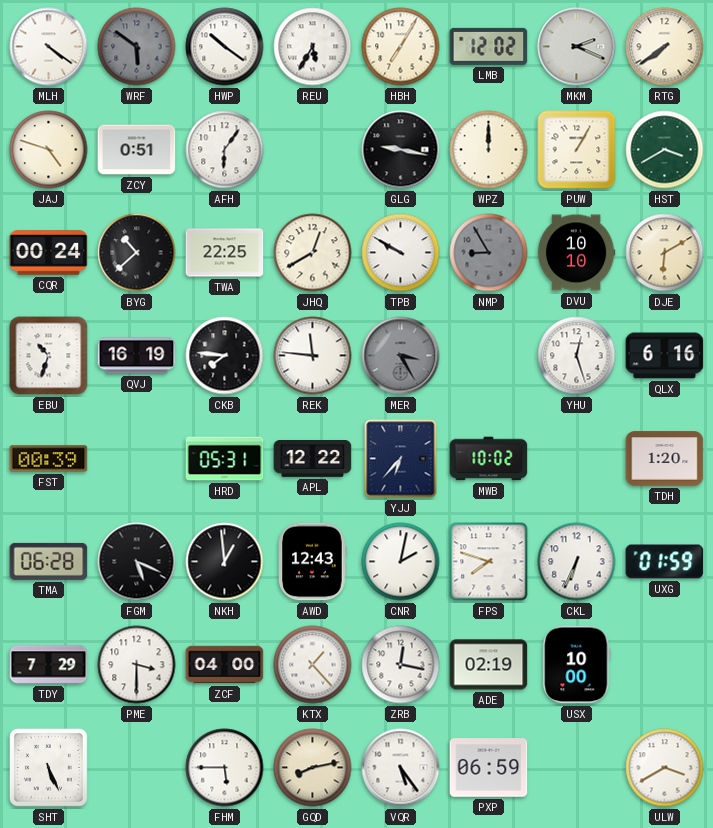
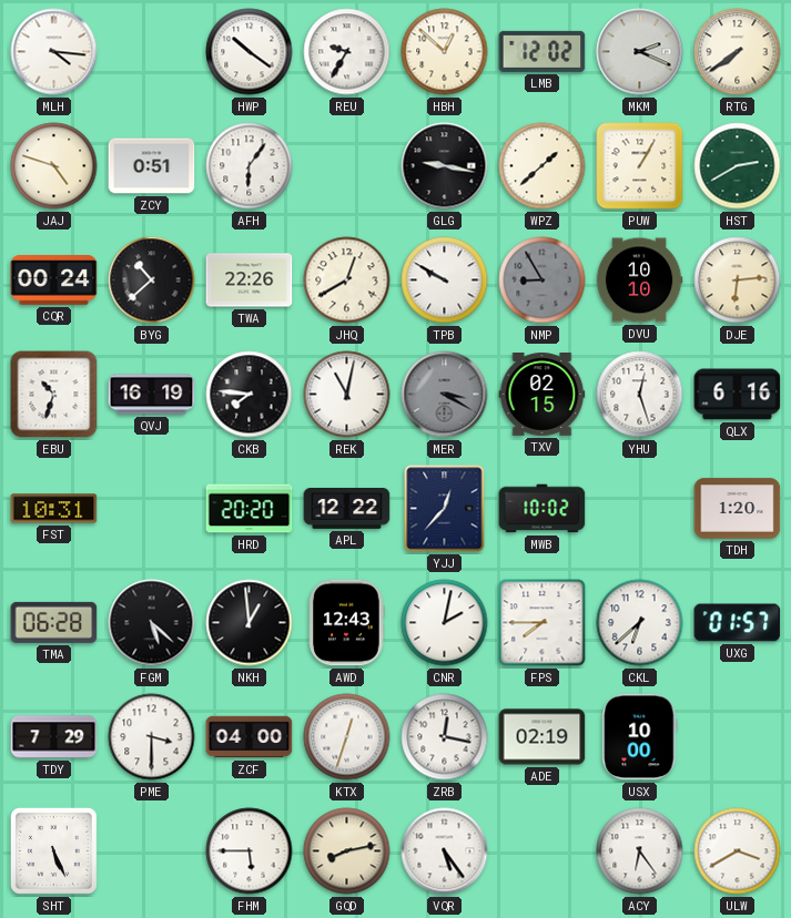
MLH: 4:21 -> 4:16
WRF: 5:51 -> none
REU: 5:35 -> 9:35
HBH: 7:05 -> 12:52
WPZ: 12:00 -> 1:38
HST: 3:40 -> 2:40
TWA: 22:25 -> 22:26
DJE: 6:10 -> 6:14
REK: 11:46 -> 11:02
MER: 3:25 -> 3:20
TXV: none -> 02:15
FST: 00:39 -> 10:31
HRD: 05:31 -> 20:20
YJJ: 6:37 -> 12:37
FGM: 5:19 -> 5:22
FPS: 7:48 -> 7:45
CKL: 6:34 -> 6:38
UXG: 01:59 -> 01:57
KTX: 1:23 -> 12:33
PXP: 06:59 -> none
ACY: none -> 6:24
